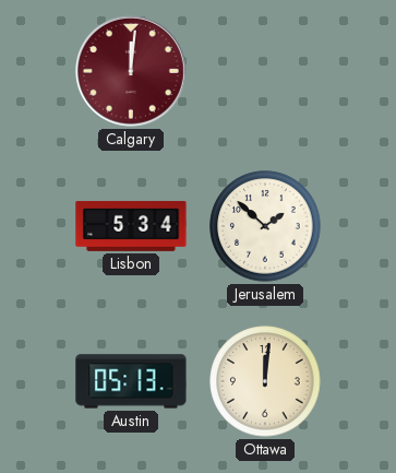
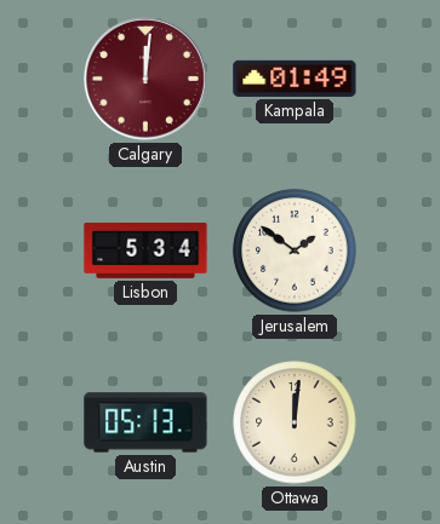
Kampala: none -> 01:49
Jerusalem: 1:52 -> 1:51
